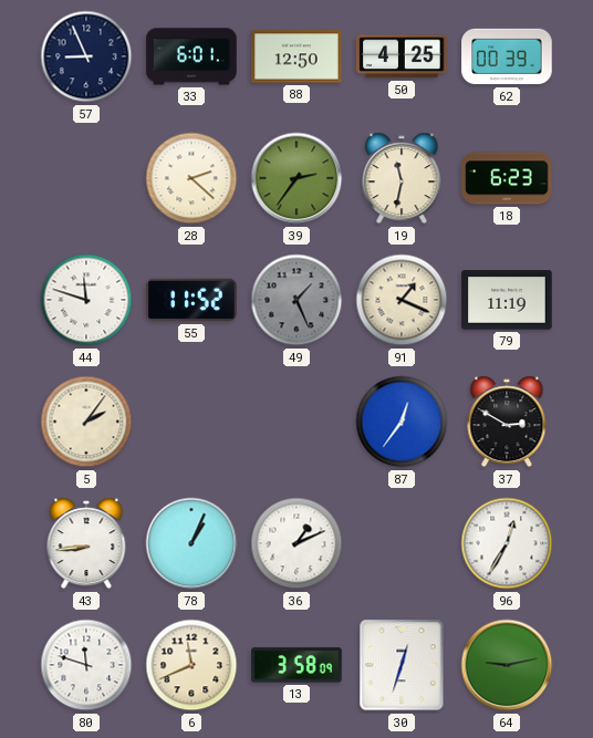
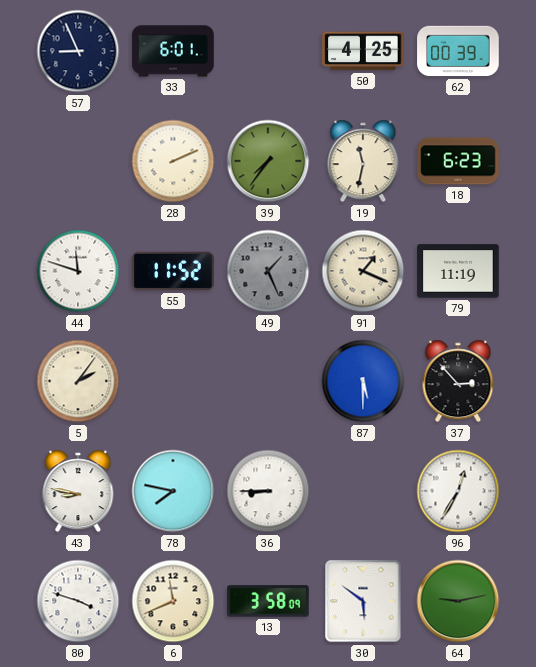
88: 12:50 -> none
28: 2:22 -> 2:11
39: 2:36 -> 7:36
87: 12:36 -> 5:30
37: 2:50 -> 2:53
43: 8:44 -> 8:47
78: 1:04 -> 7:47
36: 1:11 -> 8:45
80: 11:48 -> 3:48
30: 12:33 -> 5:51
